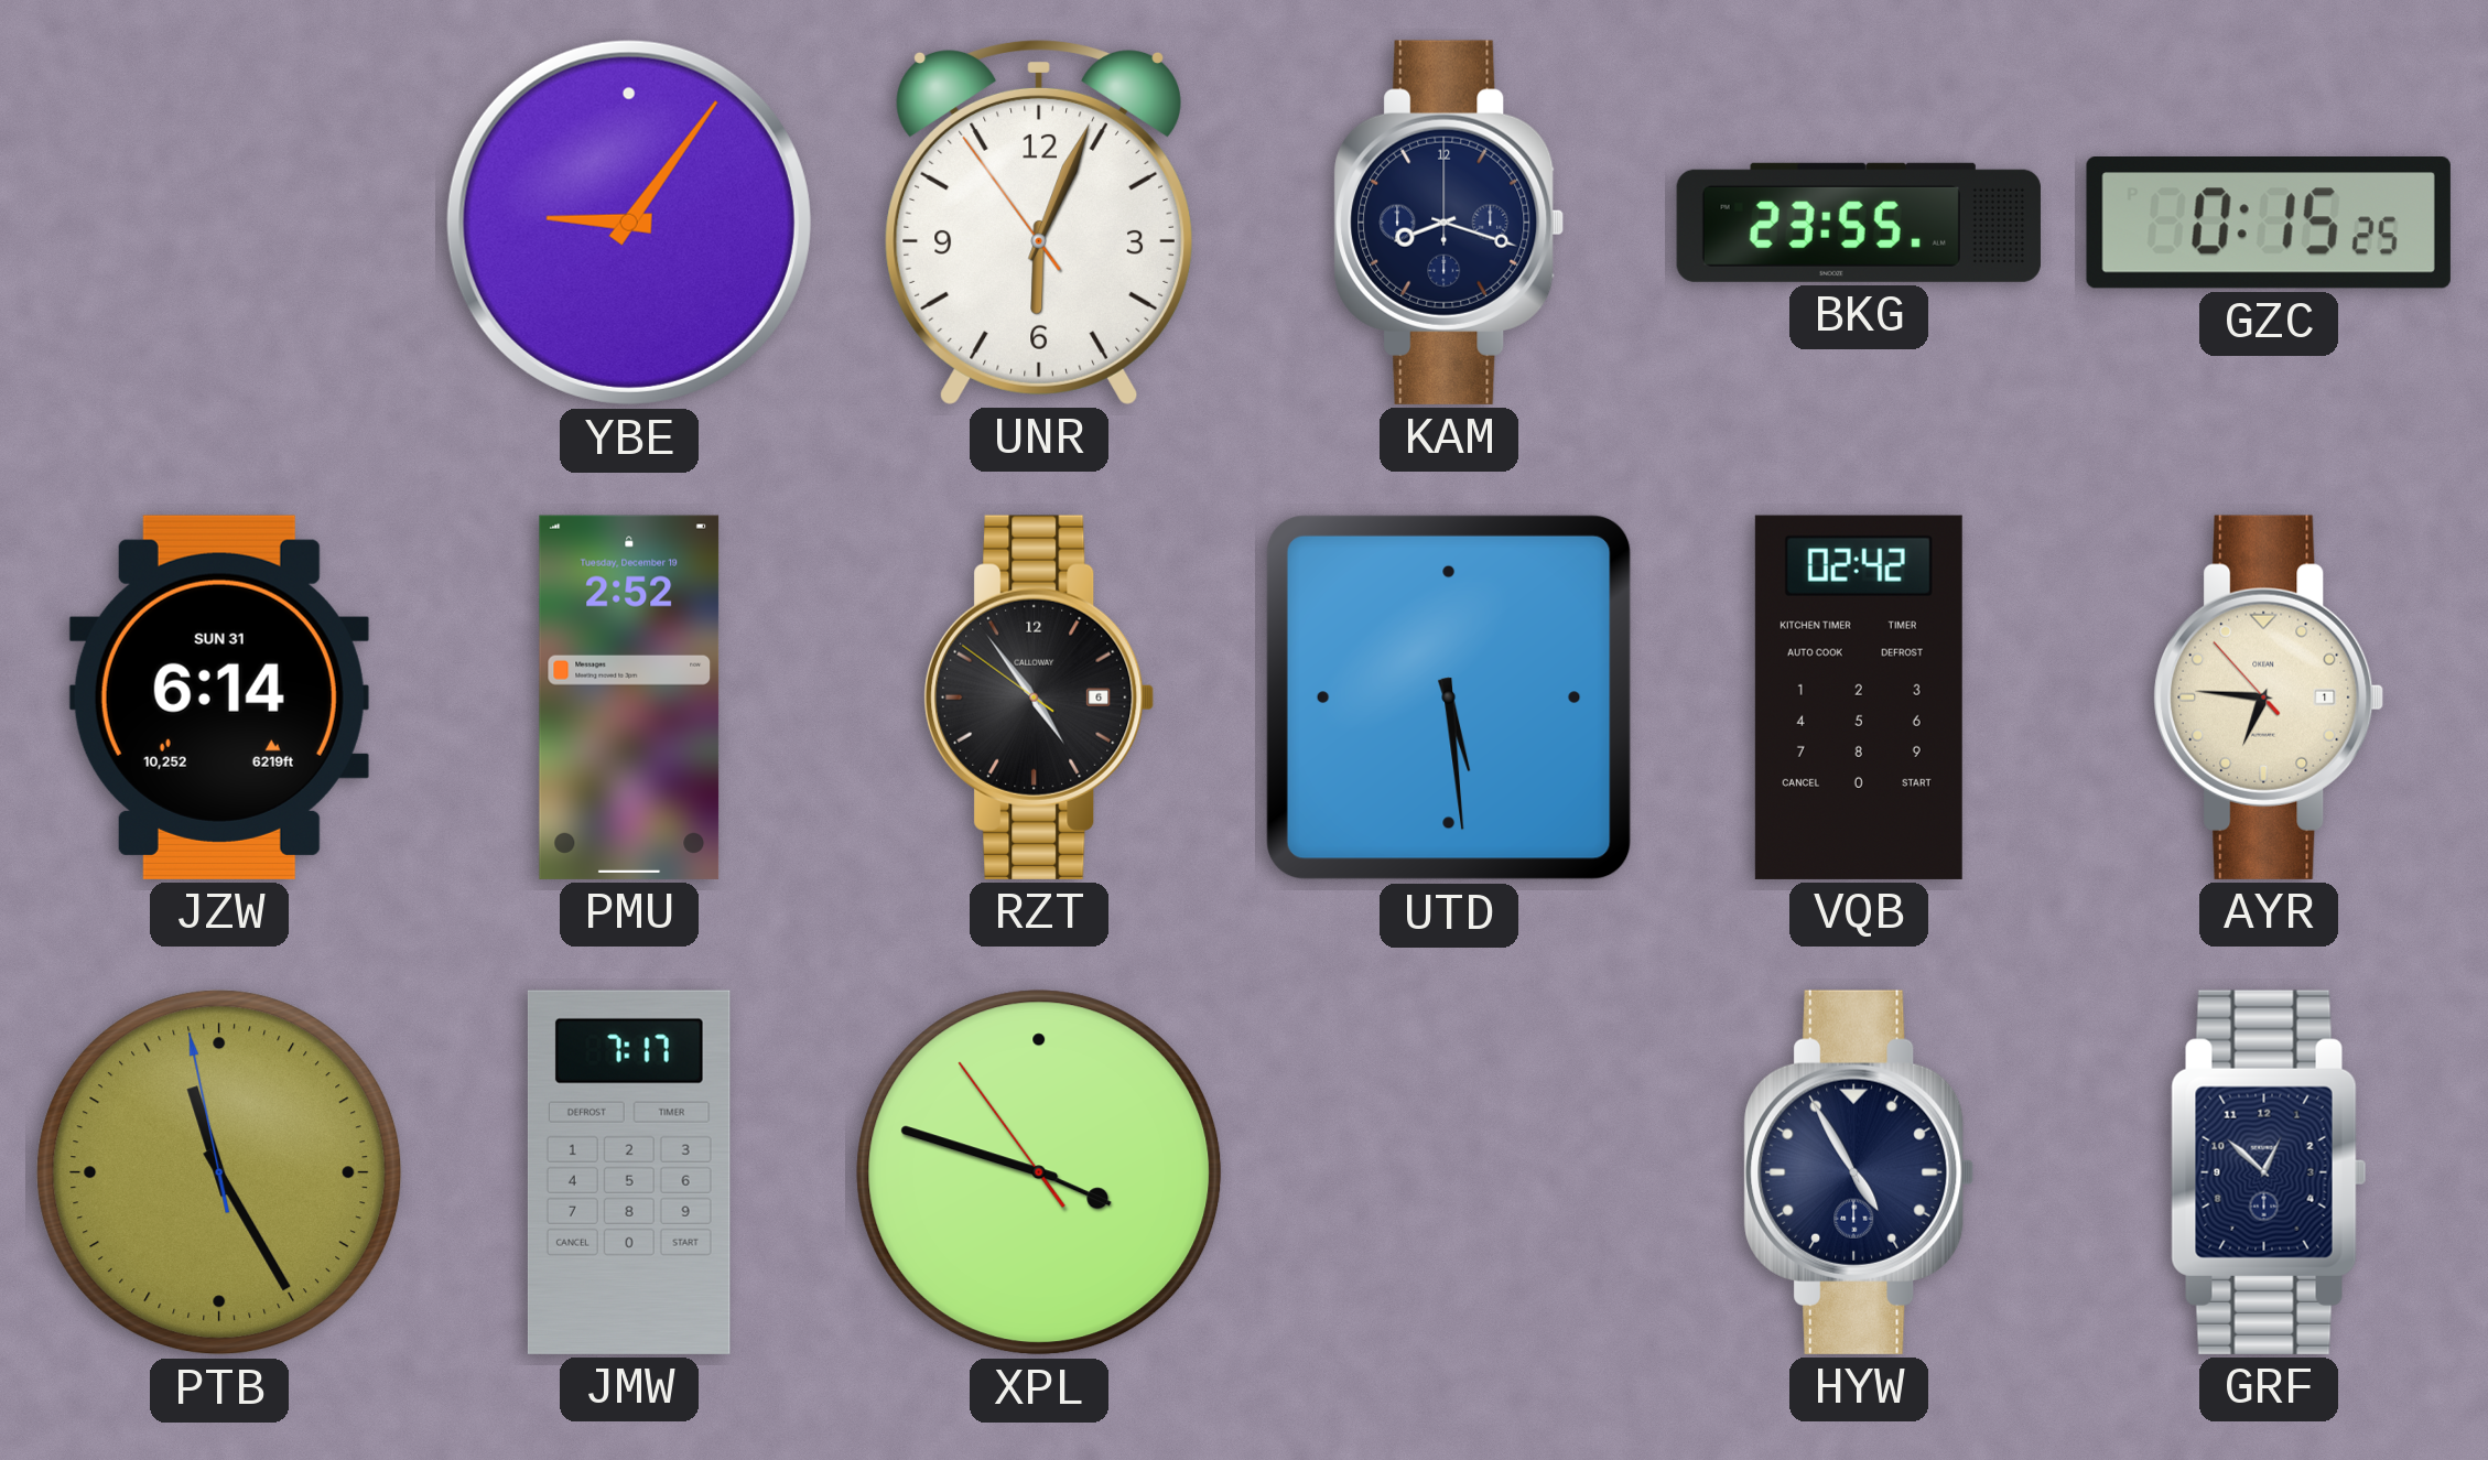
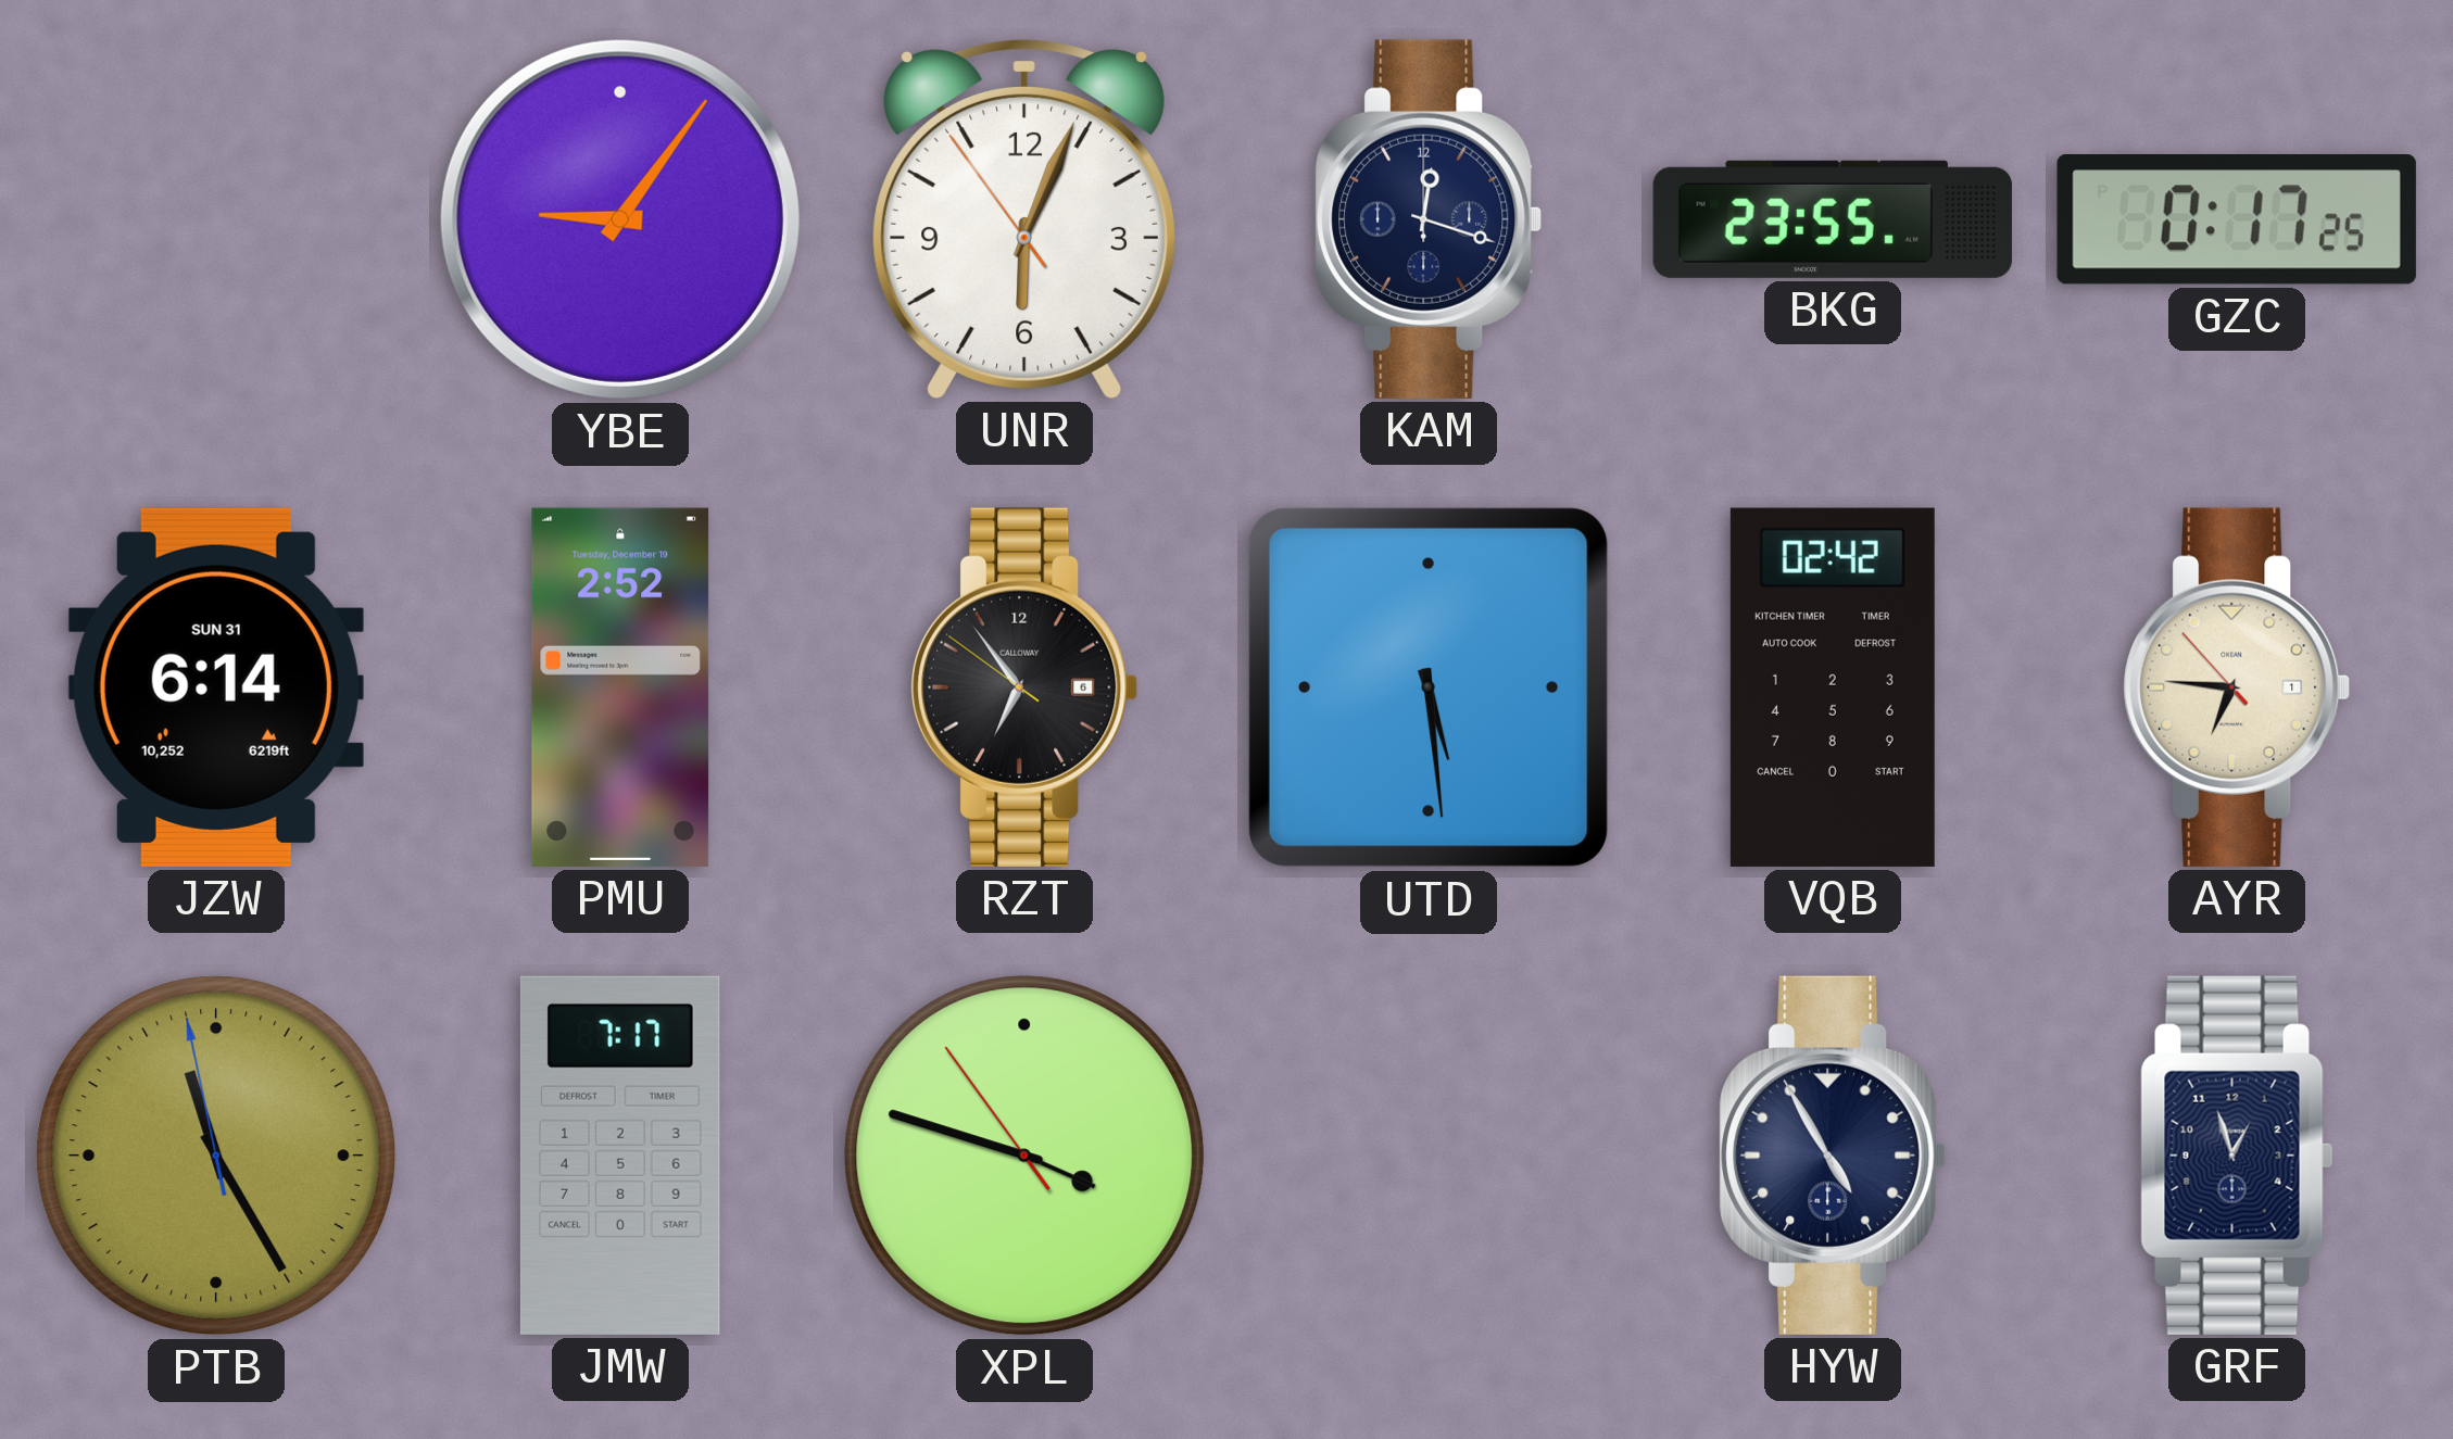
KAM: 8:18 -> 12:18
GZC: 0:15 -> 0:17
RZT: 4:53 -> 6:53
GRF: 12:52 -> 12:57
